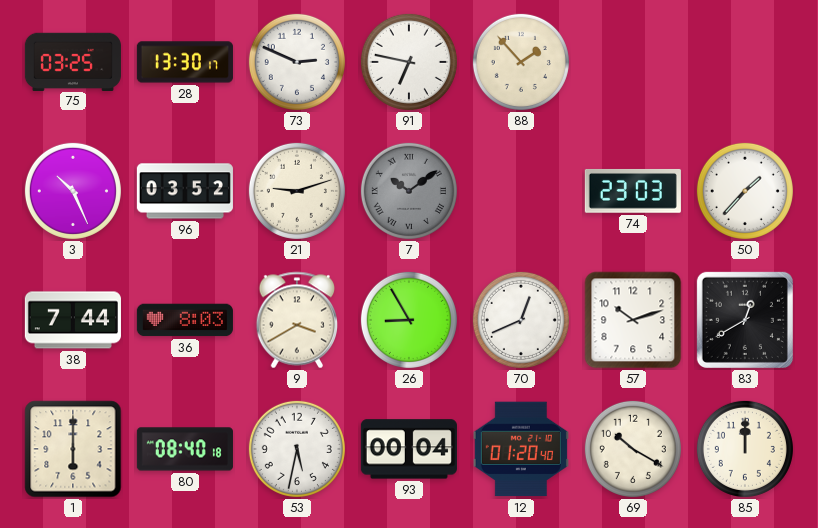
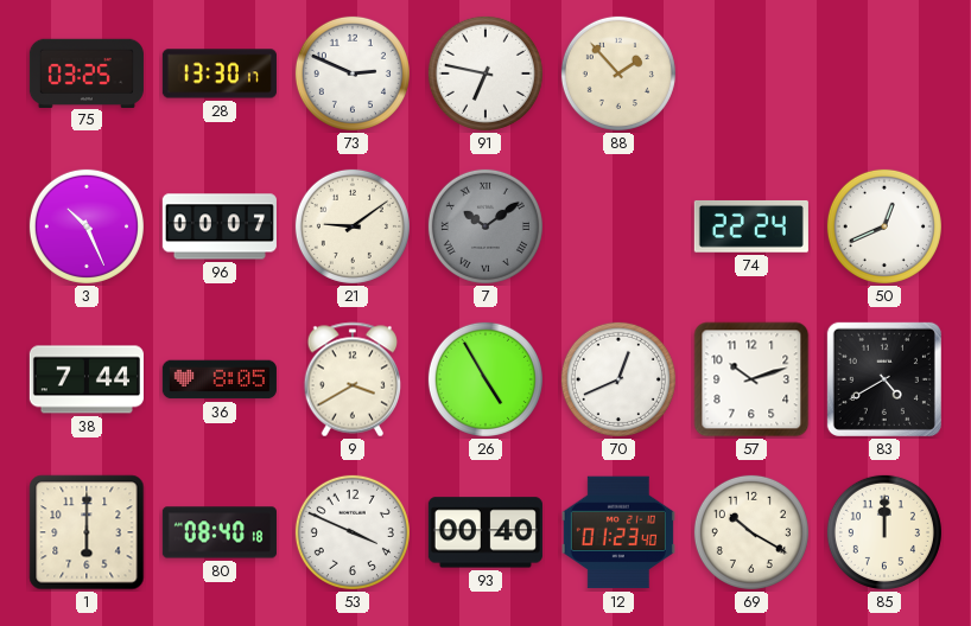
96: 03:52 -> 00:07
21: 9:12 -> 9:09
74: 23:03 -> 22:24
50: 1:37 -> 12:41
36: 8:03 -> 8:05
26: 8:55 -> 4:55
83: 12:40 -> 4:40
53: 5:32 -> 3:49
93: 00:04 -> 00:40
12: 01:20 -> 01:23
